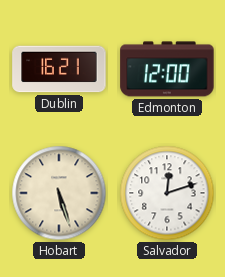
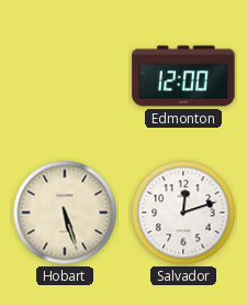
Dublin: 16:21 -> none
